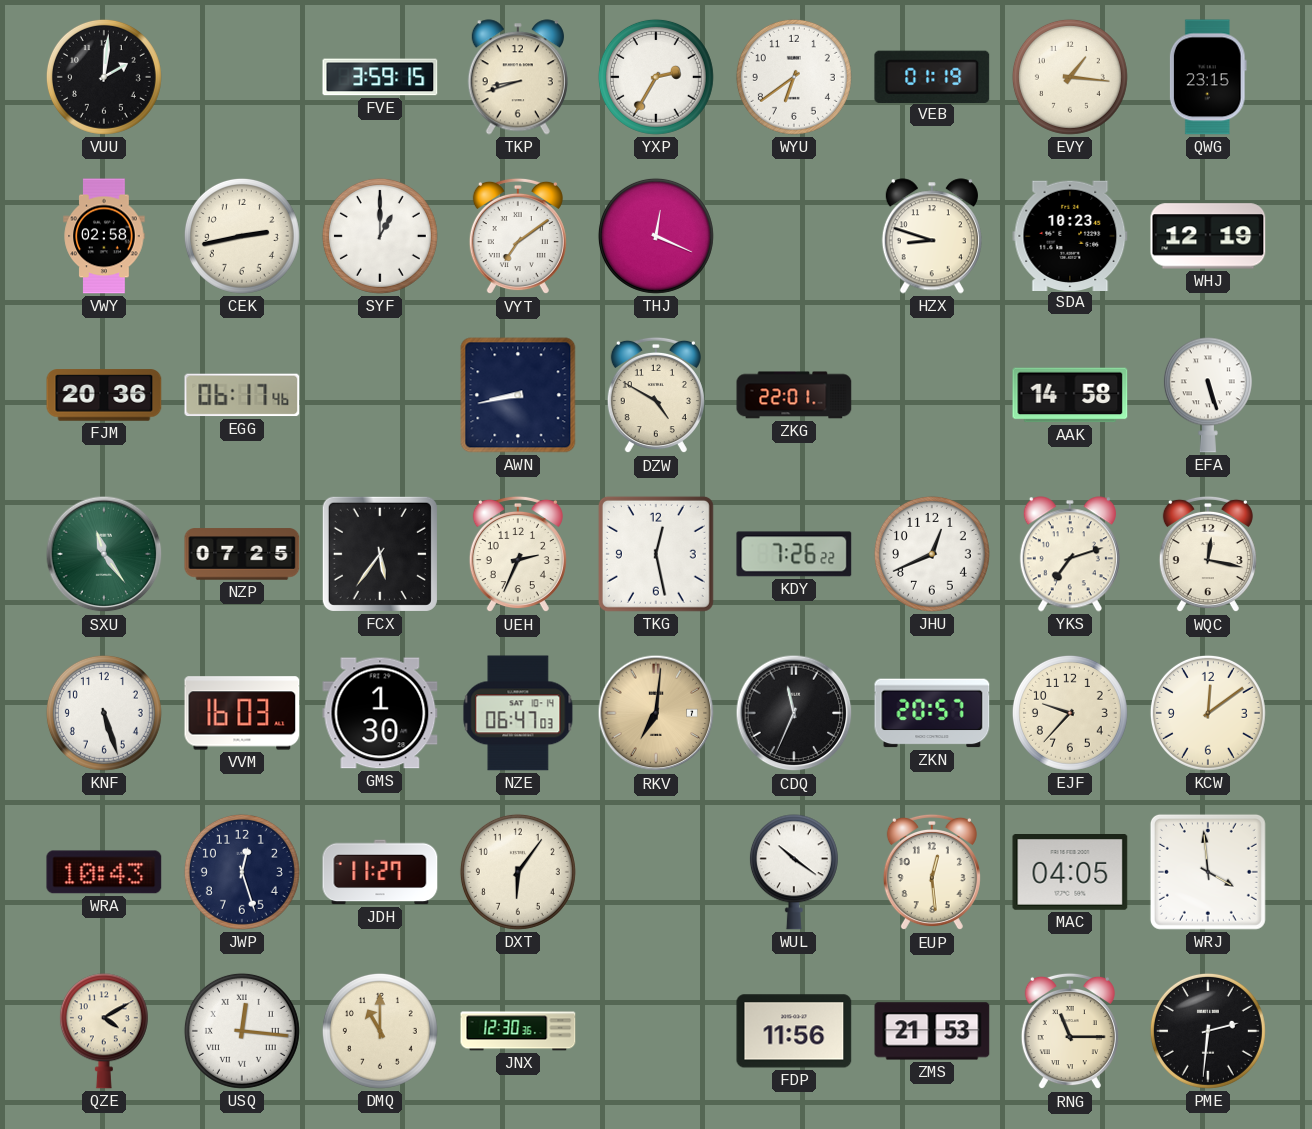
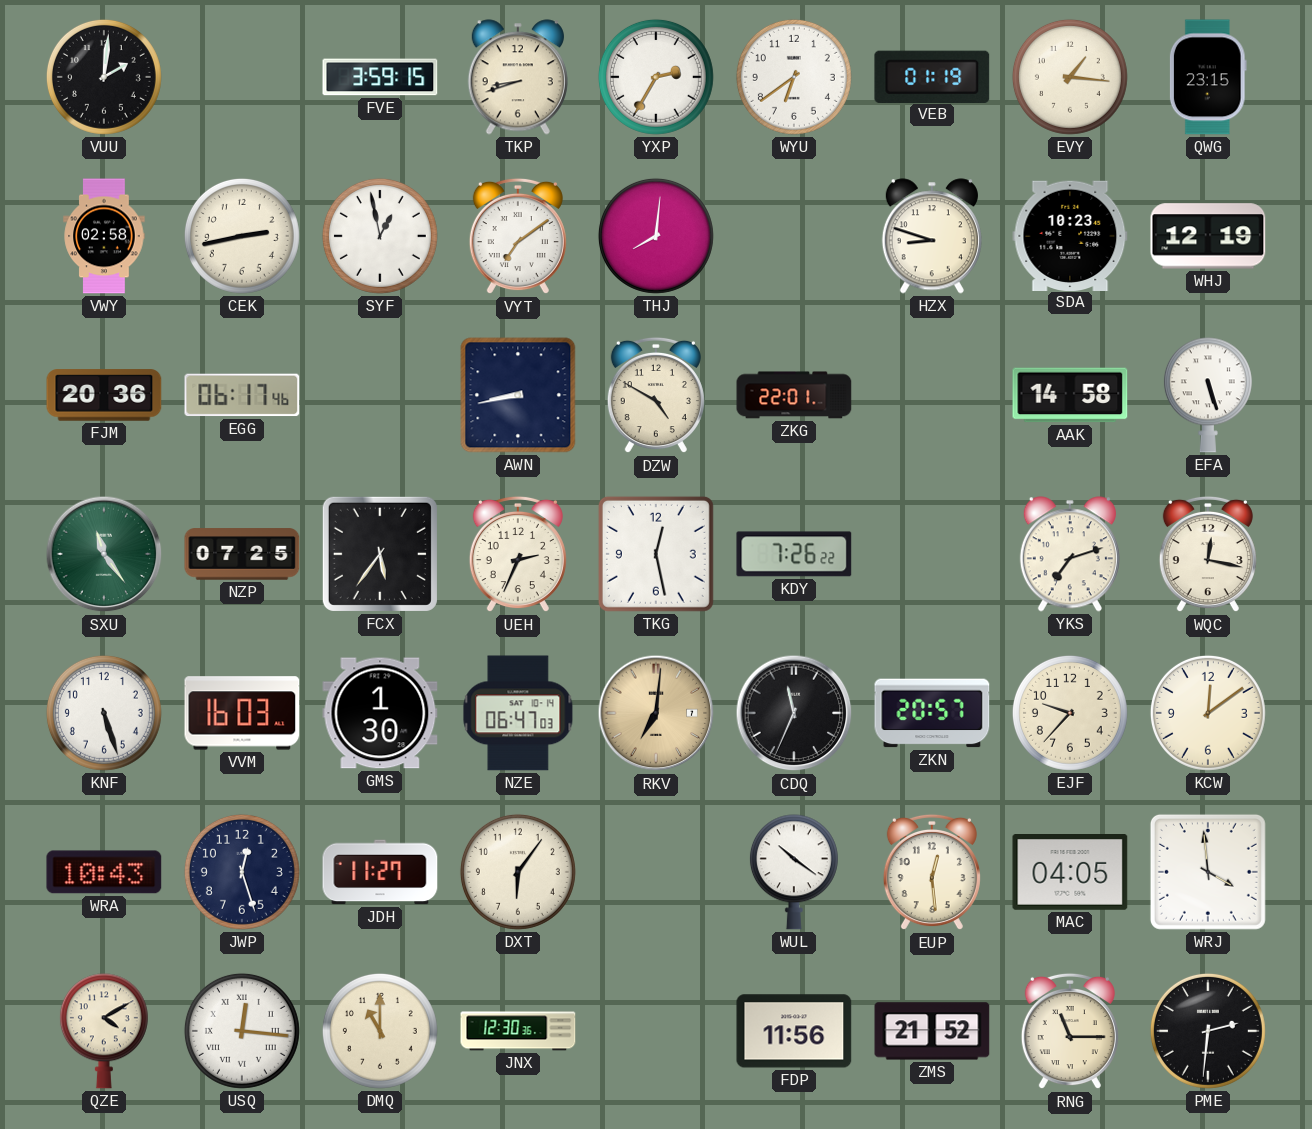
SYF: 1:00 -> 12:58
THJ: 12:19 -> 8:01
JHU: 12:41 -> none
ZMS: 21:53 -> 21:52
